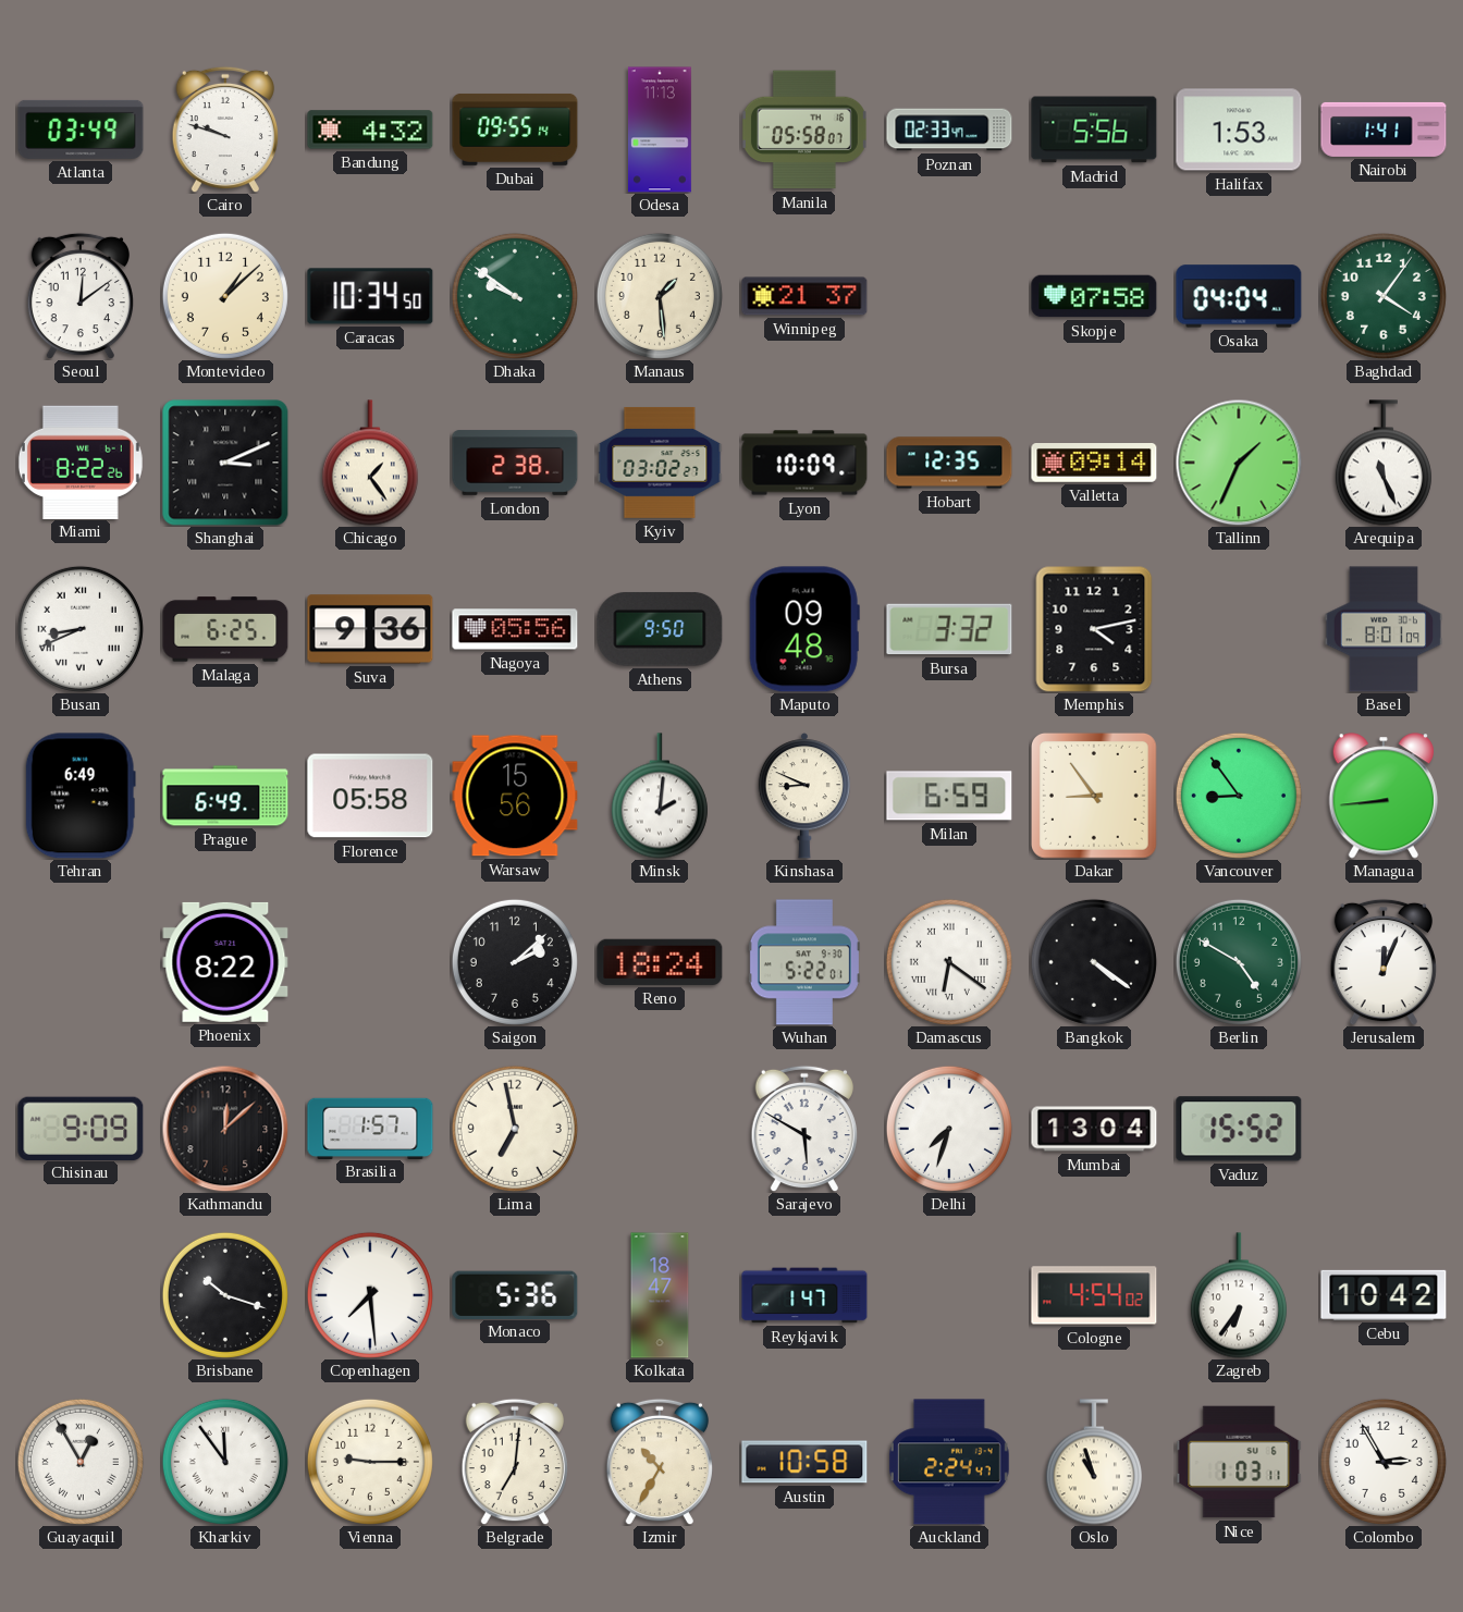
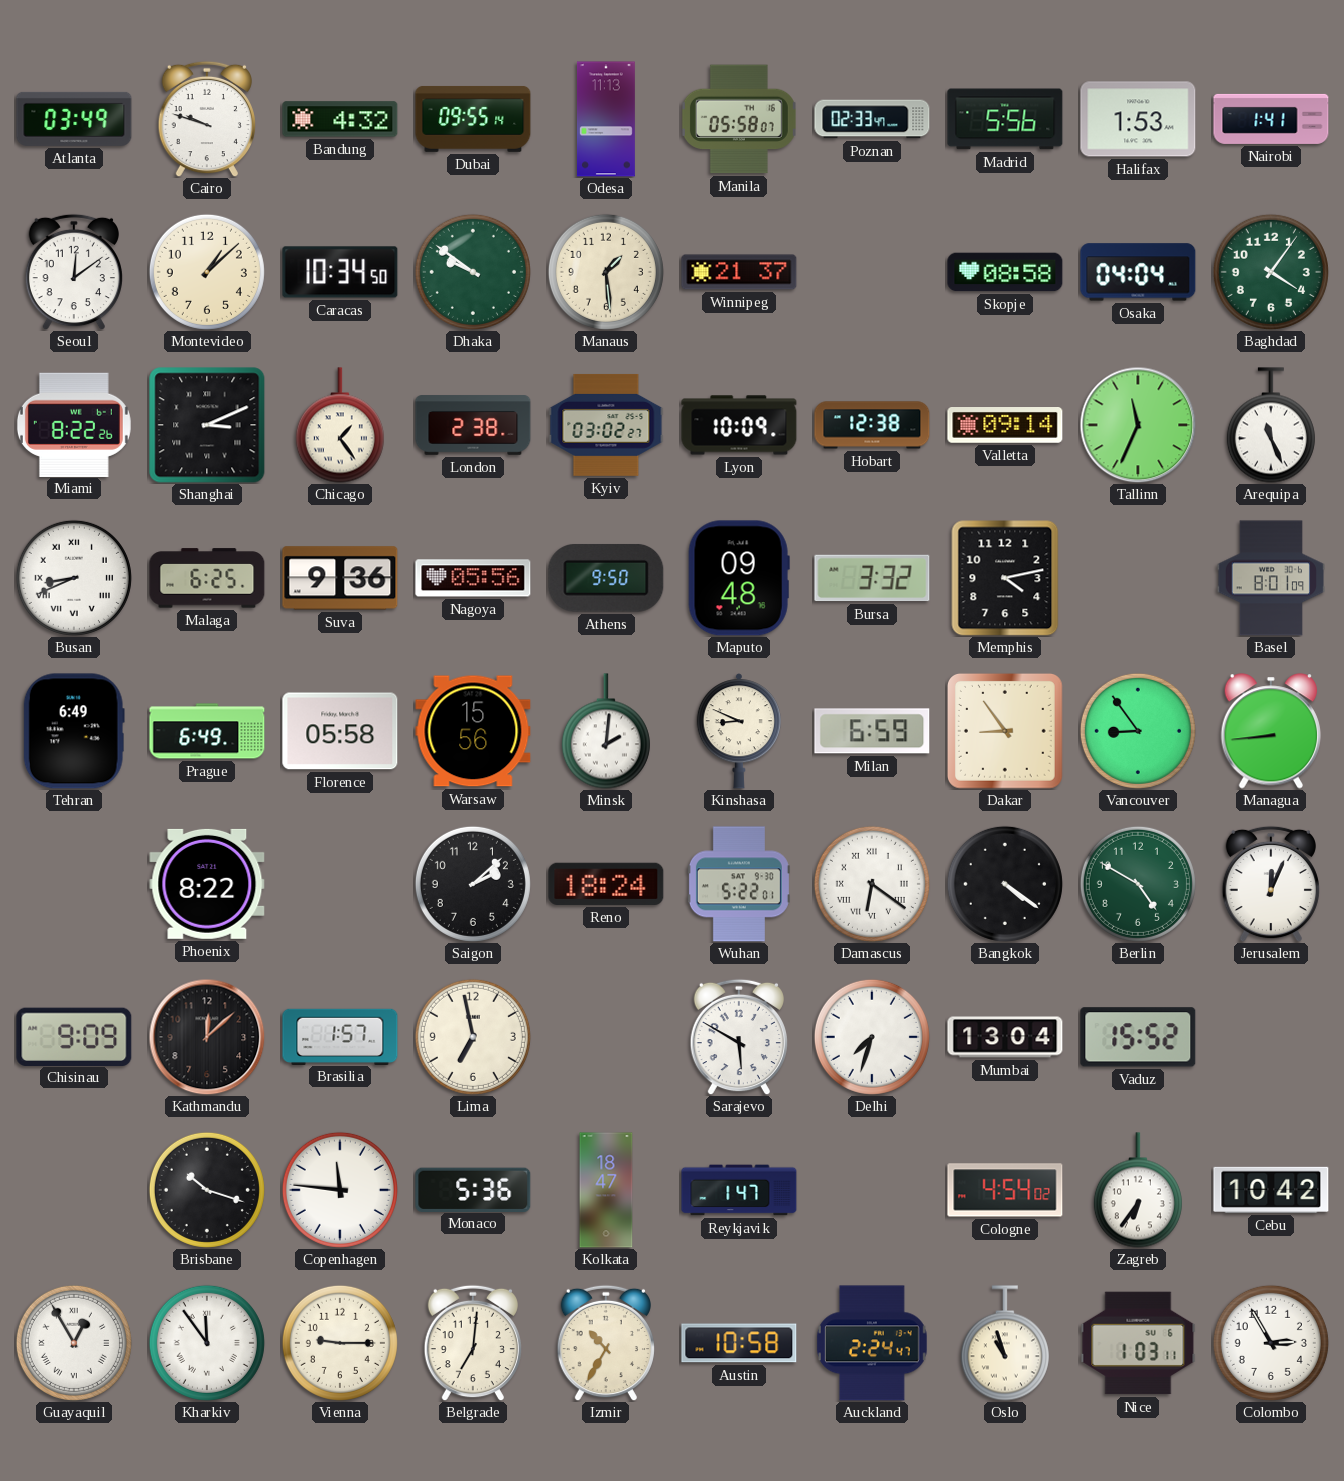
Skopje: 07:58 -> 08:58
Hobart: 12:35 -> 12:38
Tallinn: 1:34 -> 11:34
Copenhagen: 7:29 -> 11:46
